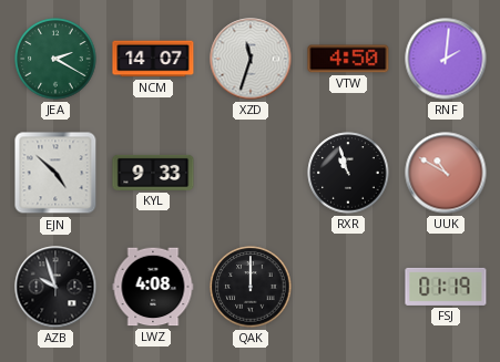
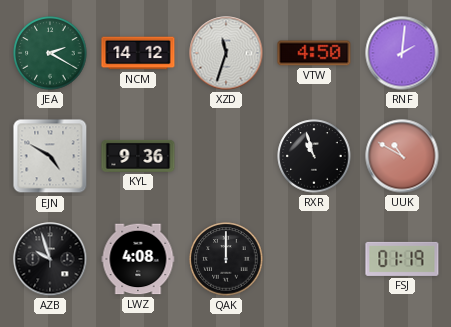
NCM: 14:07 -> 14:12
EJN: 4:52 -> 4:50
KYL: 9:33 -> 9:36
